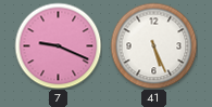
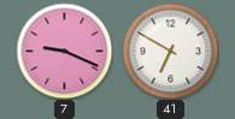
41: 5:26 -> 6:50
